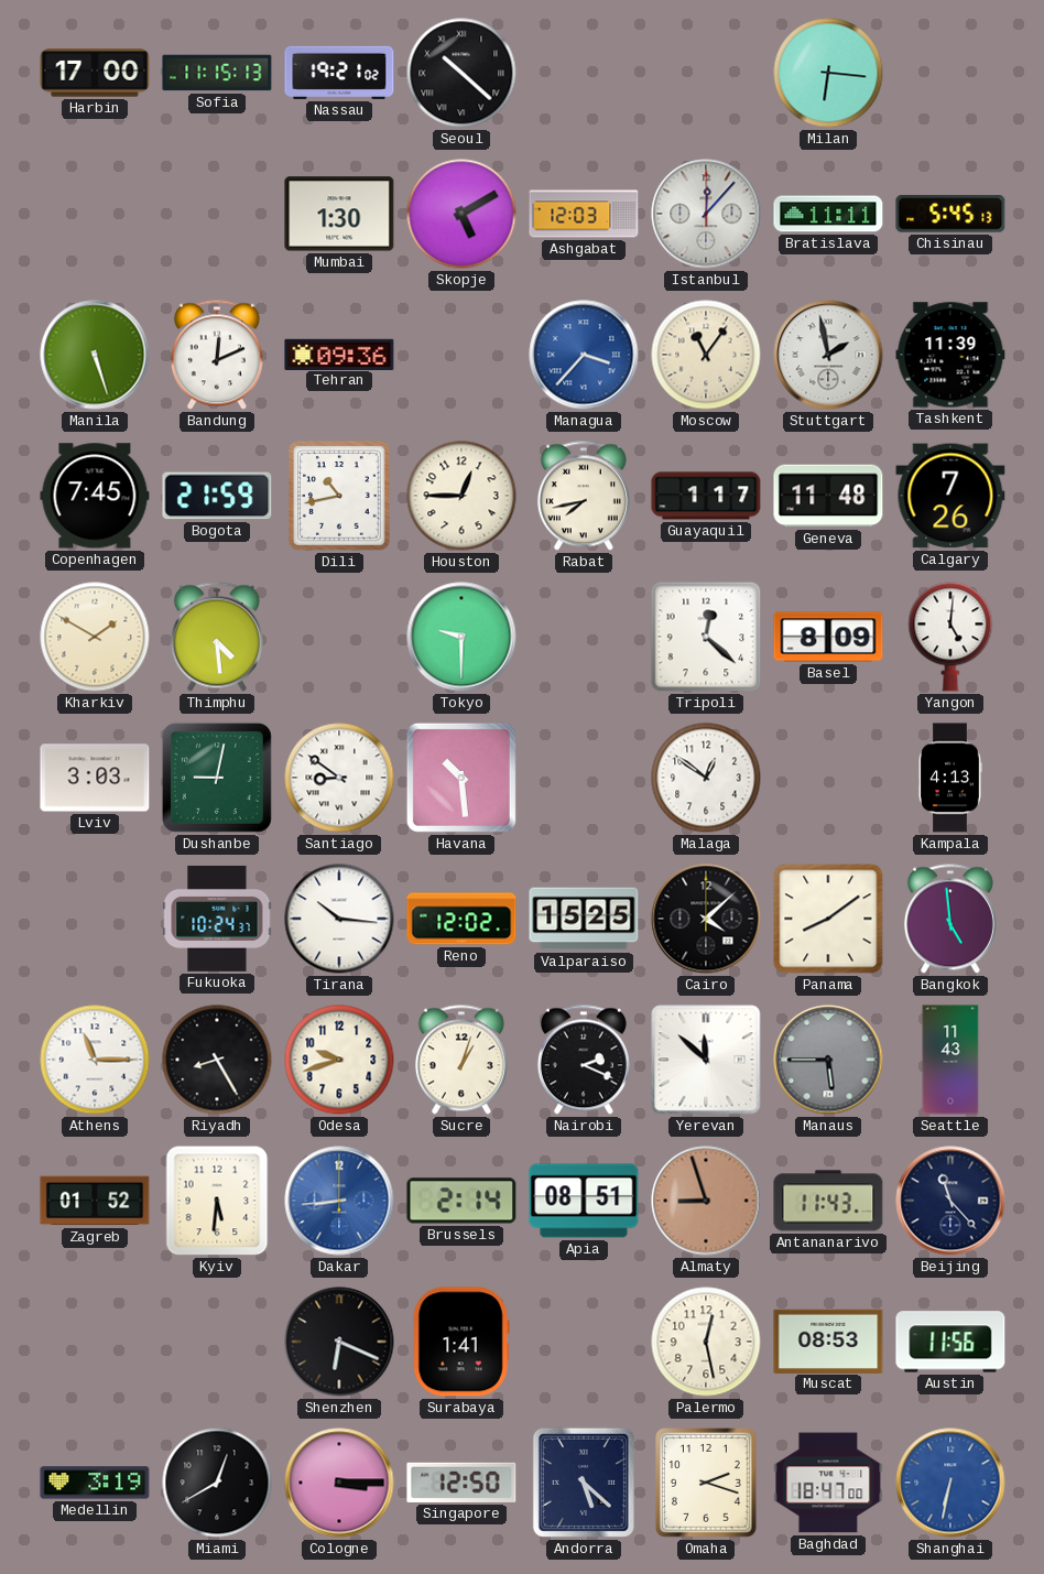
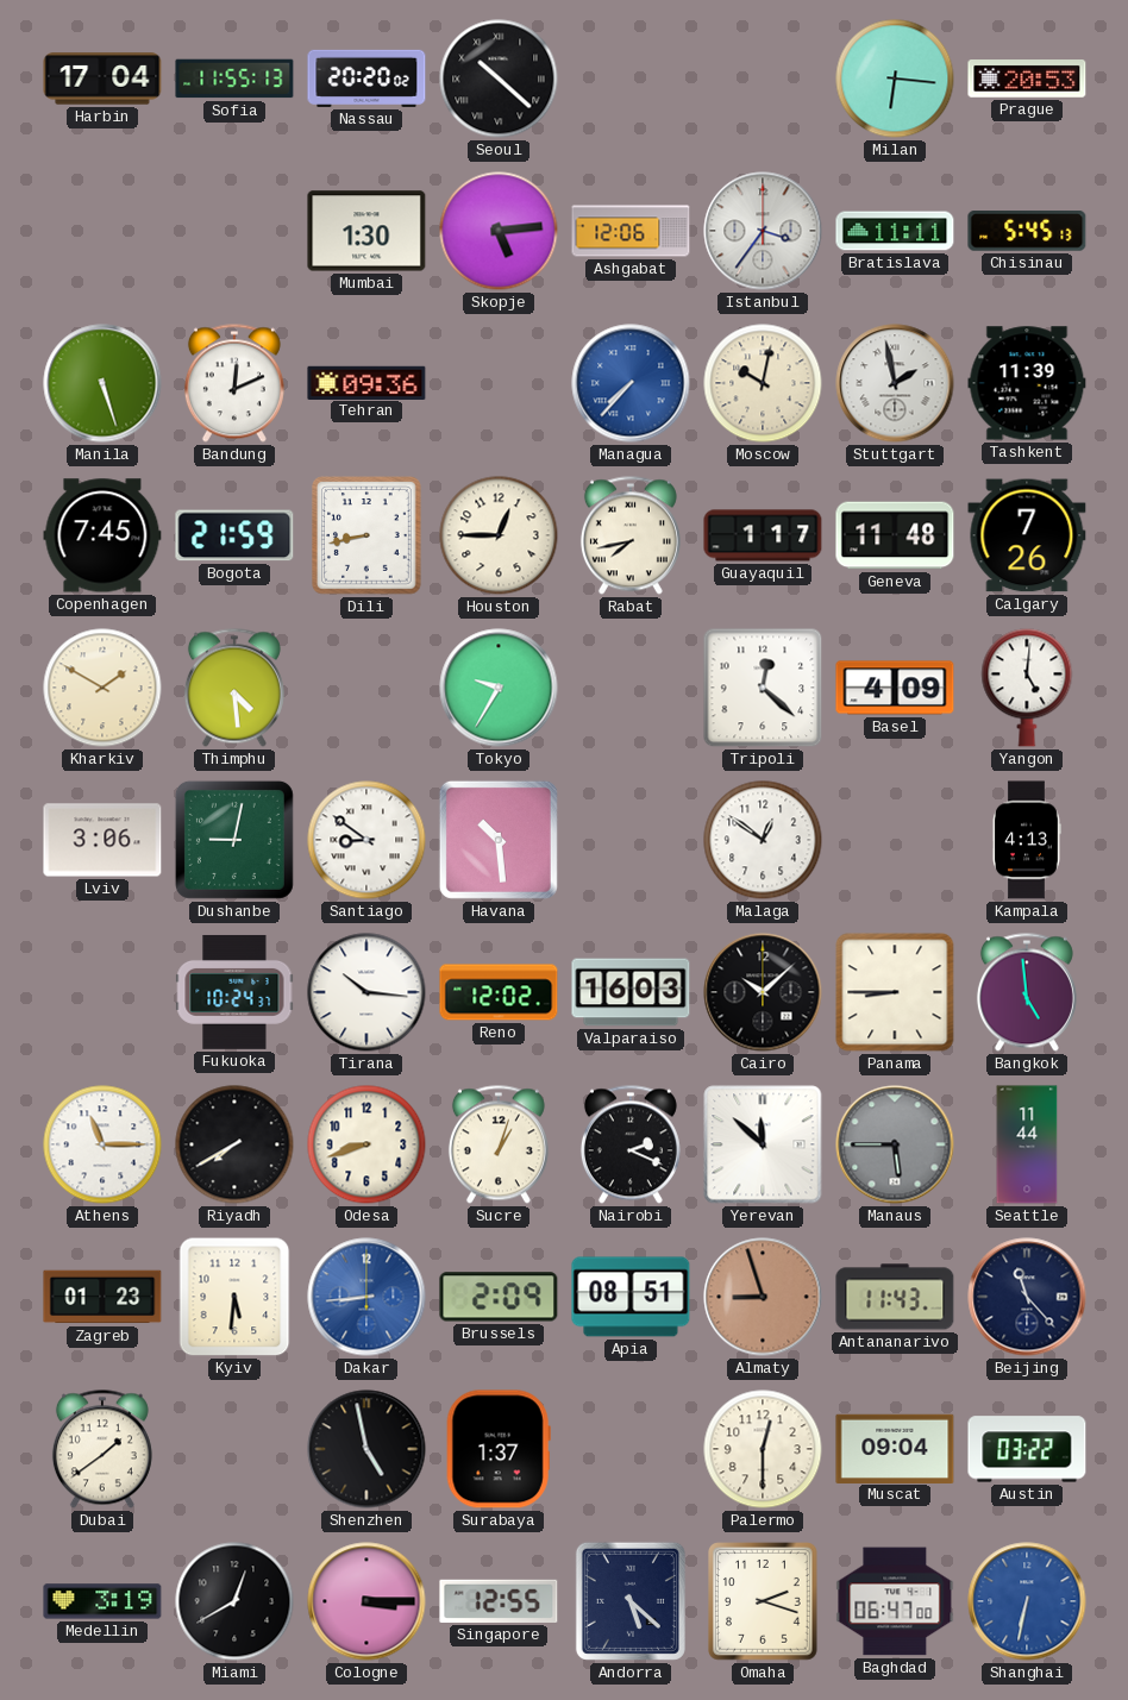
Harbin: 17:00 -> 17:04
Sofia: 11:15 -> 11:55
Nassau: 19:21 -> 20:20
Prague: none -> 20:53
Skopje: 5:10 -> 5:14
Ashgabat: 12:03 -> 12:06
Istanbul: 12:07 -> 3:36
Managua: 3:37 -> 7:37
Moscow: 11:06 -> 10:02
Dili: 10:43 -> 8:43
Tokyo: 9:30 -> 9:35
Basel: 8:09 -> 4:09
Lviv: 3:03 -> 3:06
Valparaiso: 15:25 -> 16:03
Cairo: 4:08 -> 10:08
Panama: 8:09 -> 8:45
Riyadh: 8:25 -> 7:40
Odesa: 9:42 -> 8:42
Seattle: 11:43 -> 11:44
Zagreb: 01:52 -> 01:23
Brussels: 2:14 -> 2:09
Dubai: none -> 1:39
Shenzhen: 6:19 -> 4:58
Surabaya: 1:41 -> 1:37
Palermo: 12:28 -> 12:30
Muscat: 08:53 -> 09:04
Austin: 11:56 -> 03:22
Singapore: 12:50 -> 12:55
Baghdad: 18:47 -> 06:47
